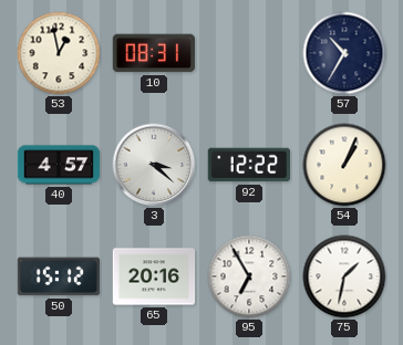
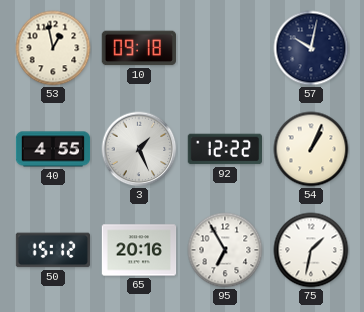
10: 08:31 -> 09:18
57: 10:35 -> 10:02
40: 4:57 -> 4:55
3: 3:22 -> 1:26
